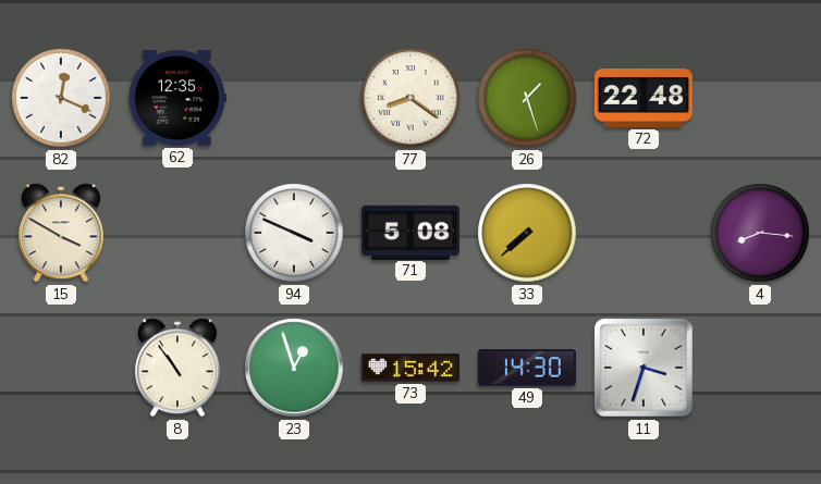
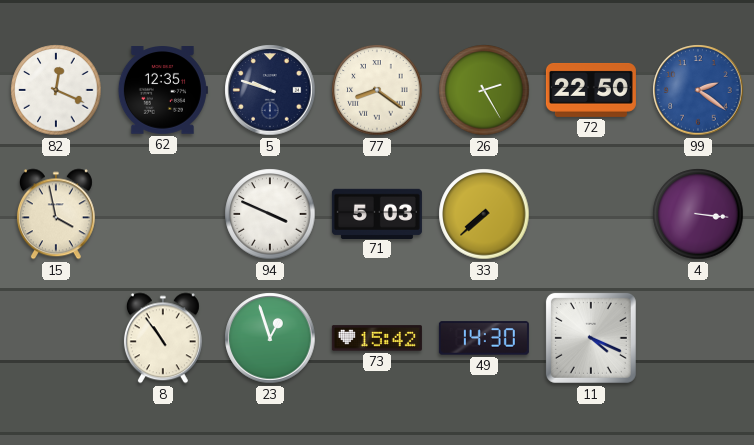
5: none -> 9:48
26: 1:27 -> 2:25
72: 22:48 -> 22:50
99: none -> 2:21
15: 3:50 -> 3:58
71: 5:08 -> 5:03
4: 8:16 -> 3:16
11: 3:33 -> 4:19
